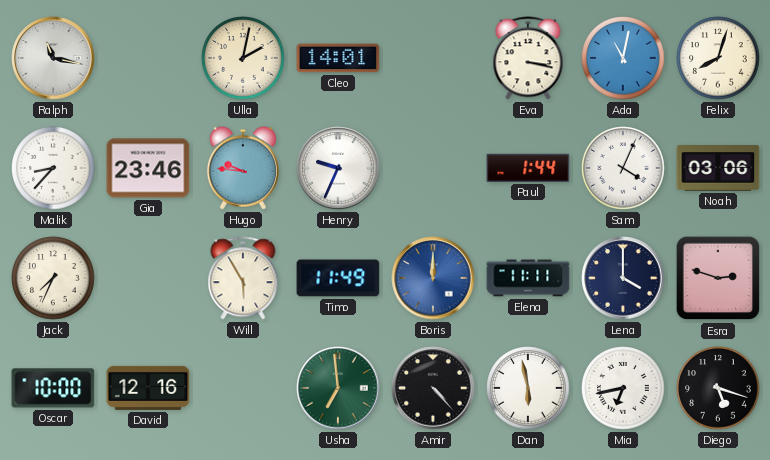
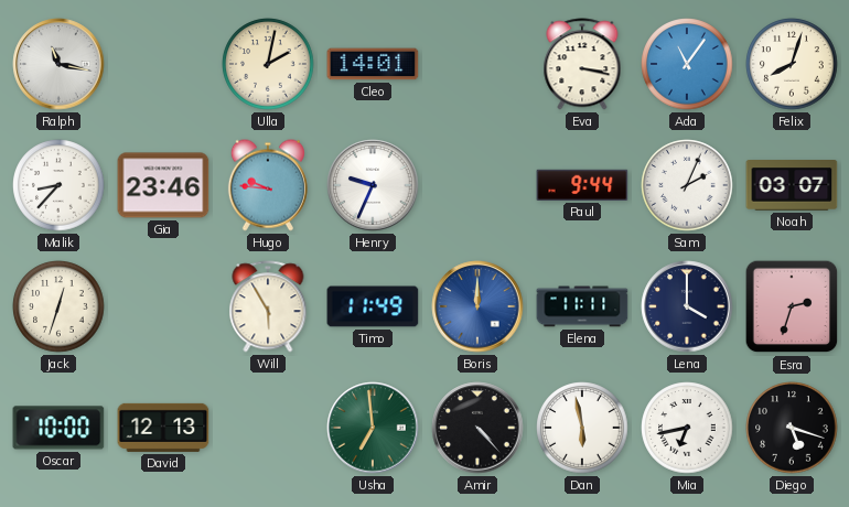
Ada: 11:02 -> 11:06
Paul: 1:44 -> 9:44
Sam: 4:04 -> 2:04
Noah: 03:06 -> 03:07
Jack: 7:34 -> 12:33
Esra: 2:48 -> 2:33
David: 12:16 -> 12:13
